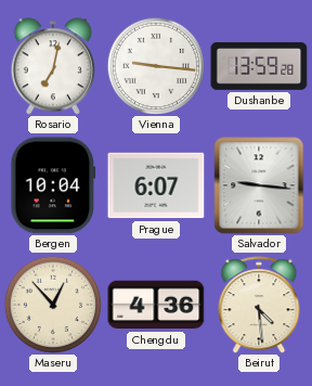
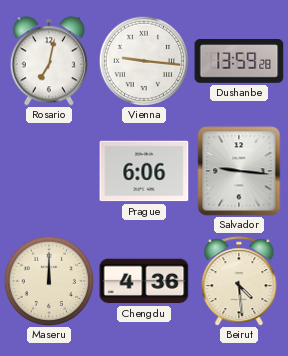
Bergen: 10:04 -> none
Prague: 6:07 -> 6:06
Maseru: 12:53 -> 12:00
